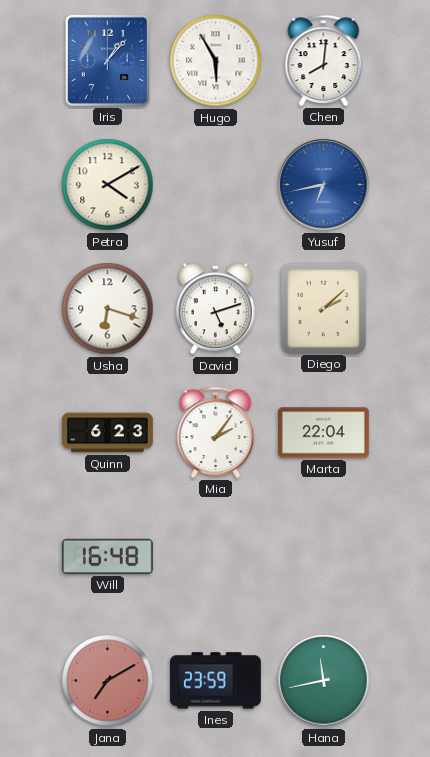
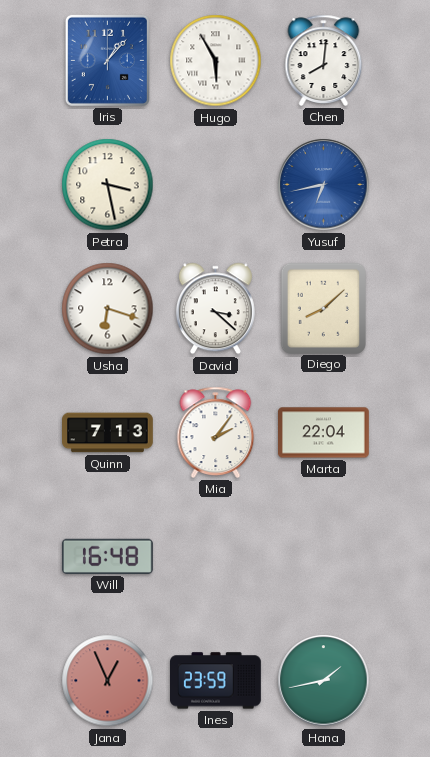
Petra: 4:10 -> 3:28
David: 5:12 -> 3:22
Diego: 2:08 -> 8:08
Quinn: 6:23 -> 7:13
Jana: 7:10 -> 12:56
Hana: 11:43 -> 1:43
